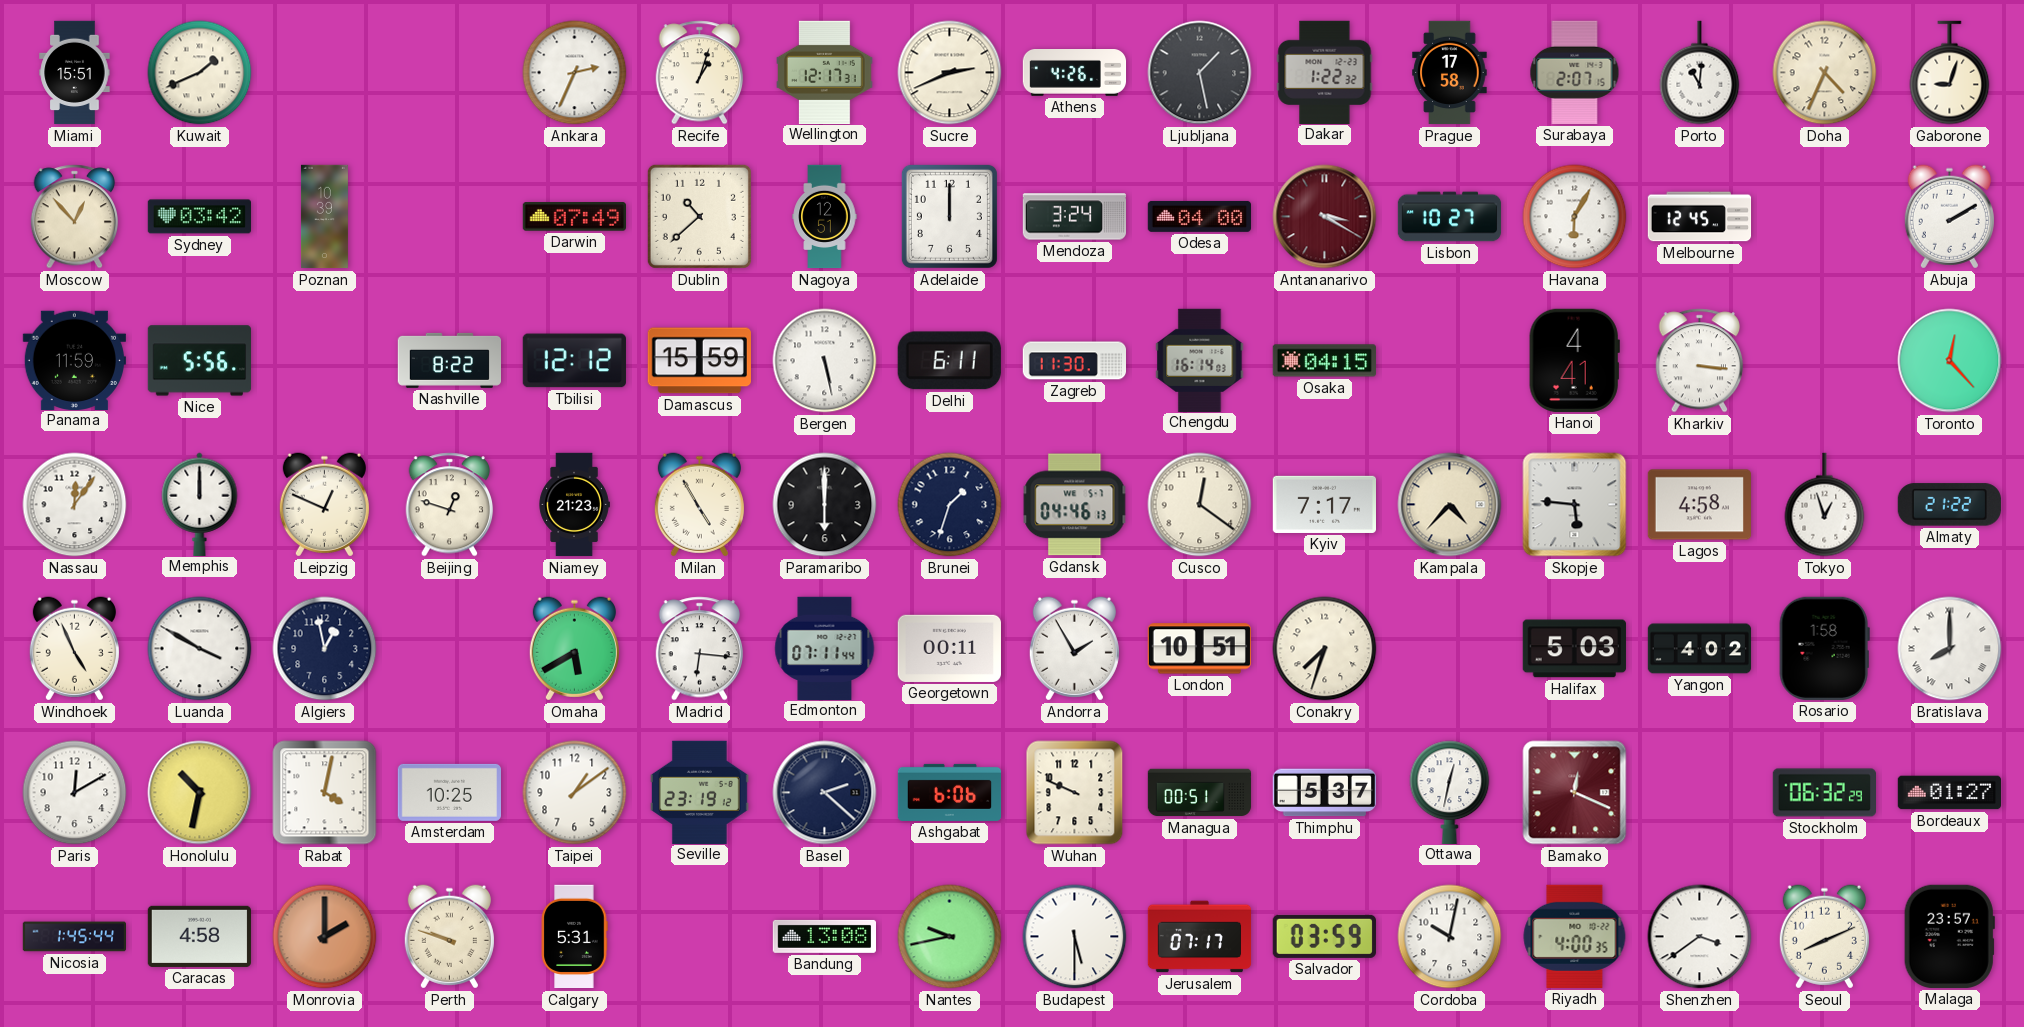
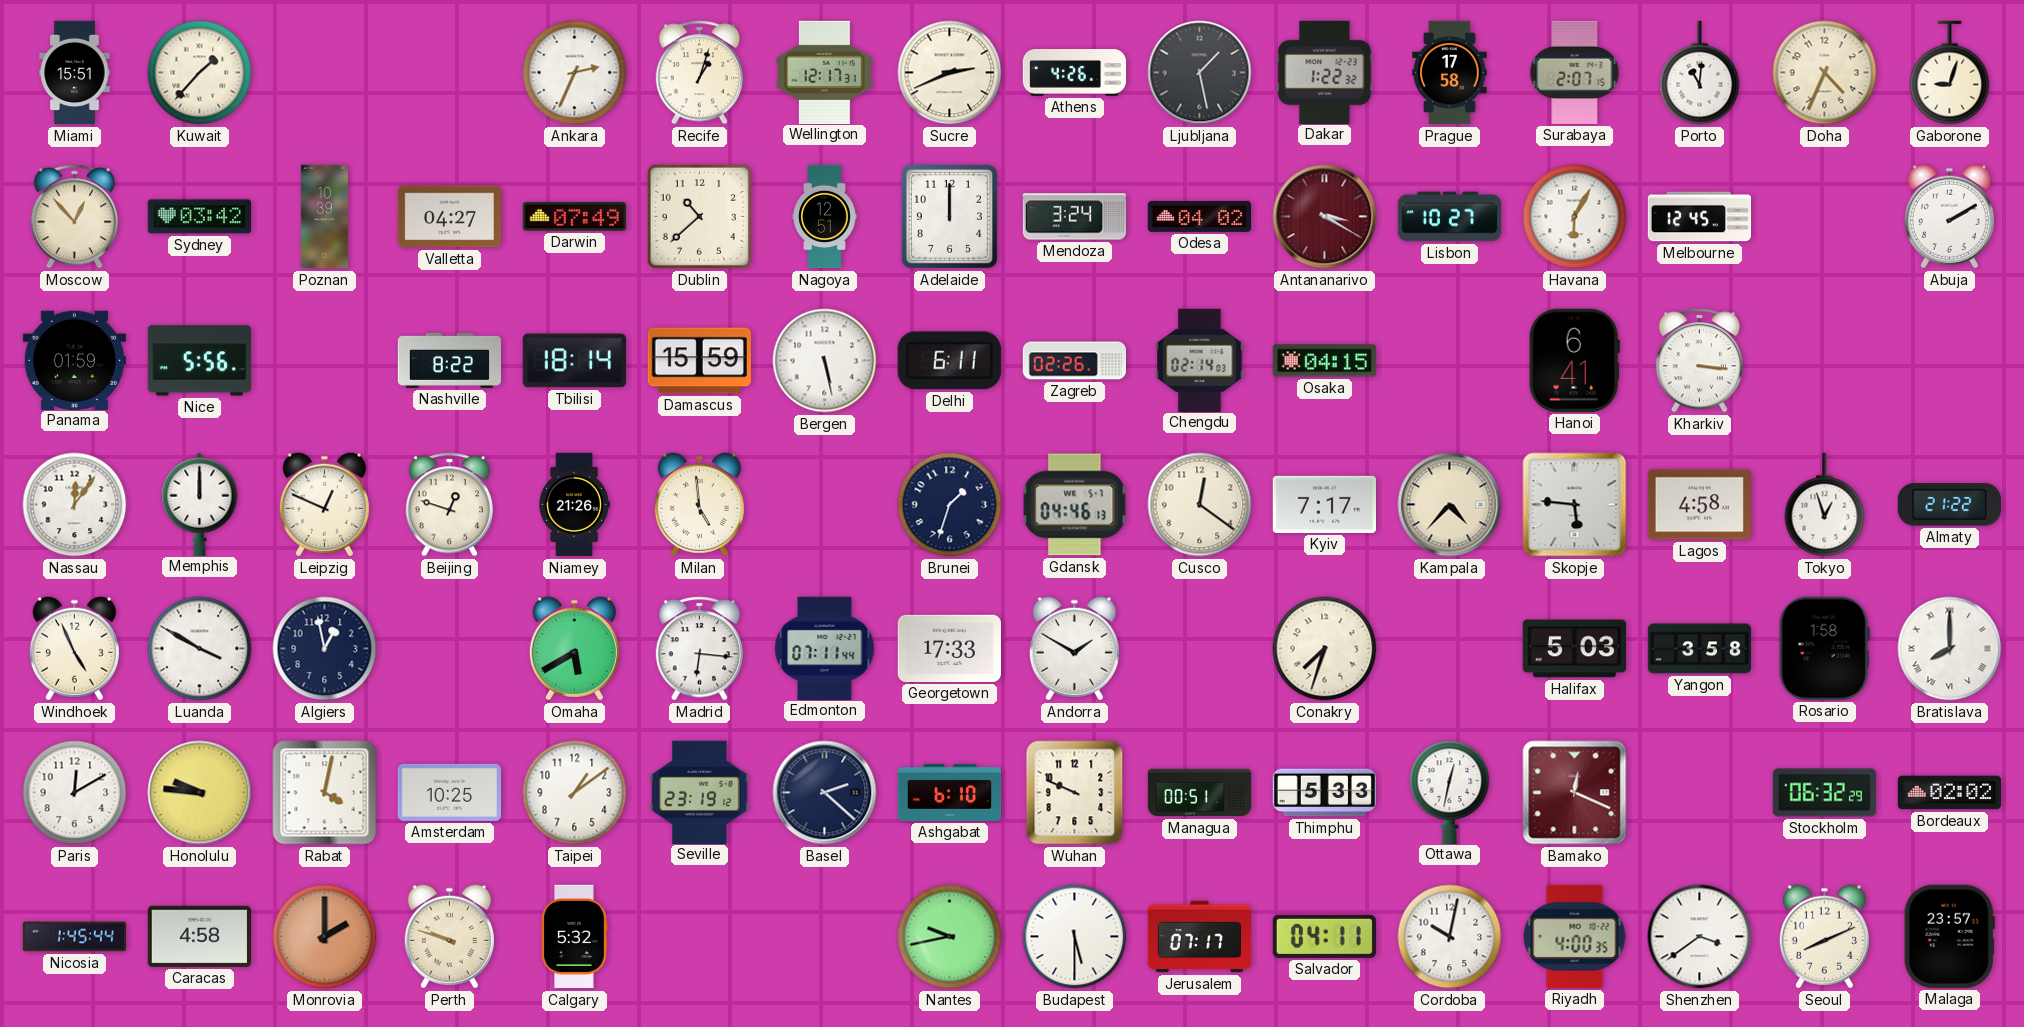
Kuwait: 1:41 -> 1:37
Valletta: none -> 04:27
Odesa: 04:00 -> 04:02
Panama: 11:59 -> 01:59
Tbilisi: 12:12 -> 18:14
Zagreb: 11:30 -> 02:26
Chengdu: 16:14 -> 02:14
Hanoi: 4:41 -> 6:41
Toronto: 12:23 -> none
Niamey: 21:23 -> 21:26
Milan: 4:55 -> 4:59
Paramaribo: 6:00 -> none
Georgetown: 00:11 -> 17:33
Andorra: 1:55 -> 1:50
London: 10:51 -> none
Yangon: 4:02 -> 3:58
Honolulu: 10:32 -> 9:46
Ashgabat: 6:06 -> 6:10
Thimphu: 5:37 -> 5:33
Bordeaux: 01:27 -> 02:02
Calgary: 5:31 -> 5:32
Bandung: 13:08 -> none
Salvador: 03:59 -> 04:11
